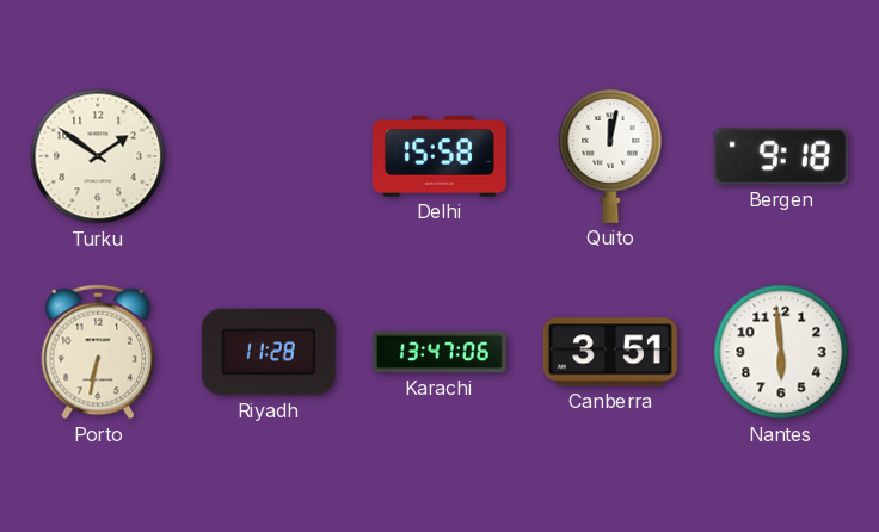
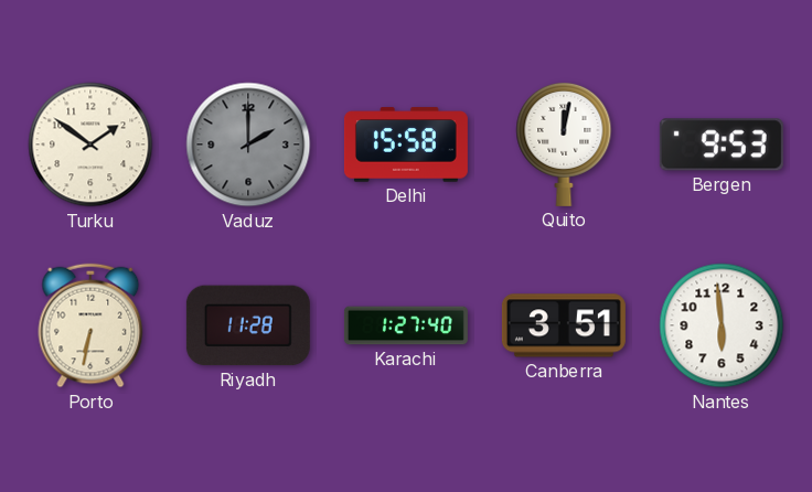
Vaduz: none -> 2:00
Bergen: 9:18 -> 9:53
Karachi: 13:47 -> 1:27
